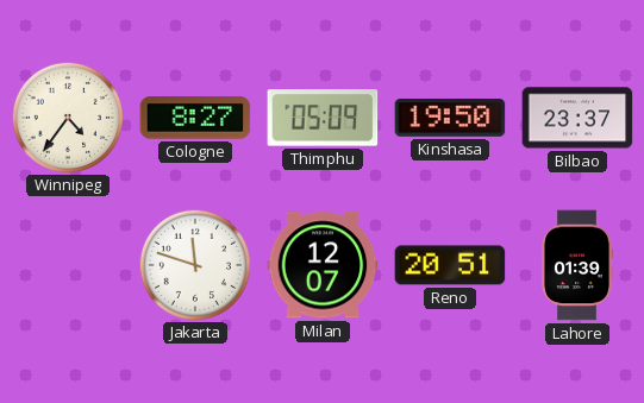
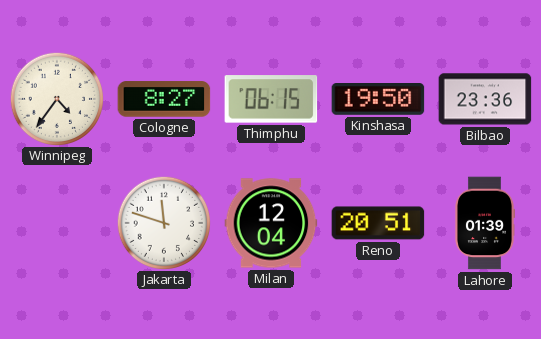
Thimphu: 05:09 -> 06:15
Bilbao: 23:37 -> 23:36
Milan: 12:07 -> 12:04
